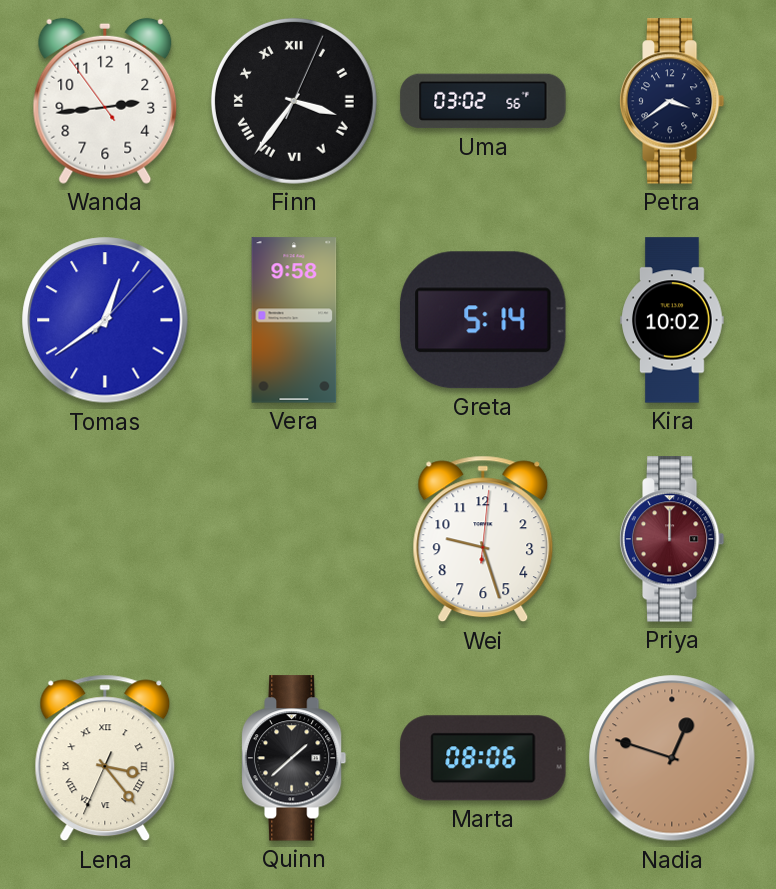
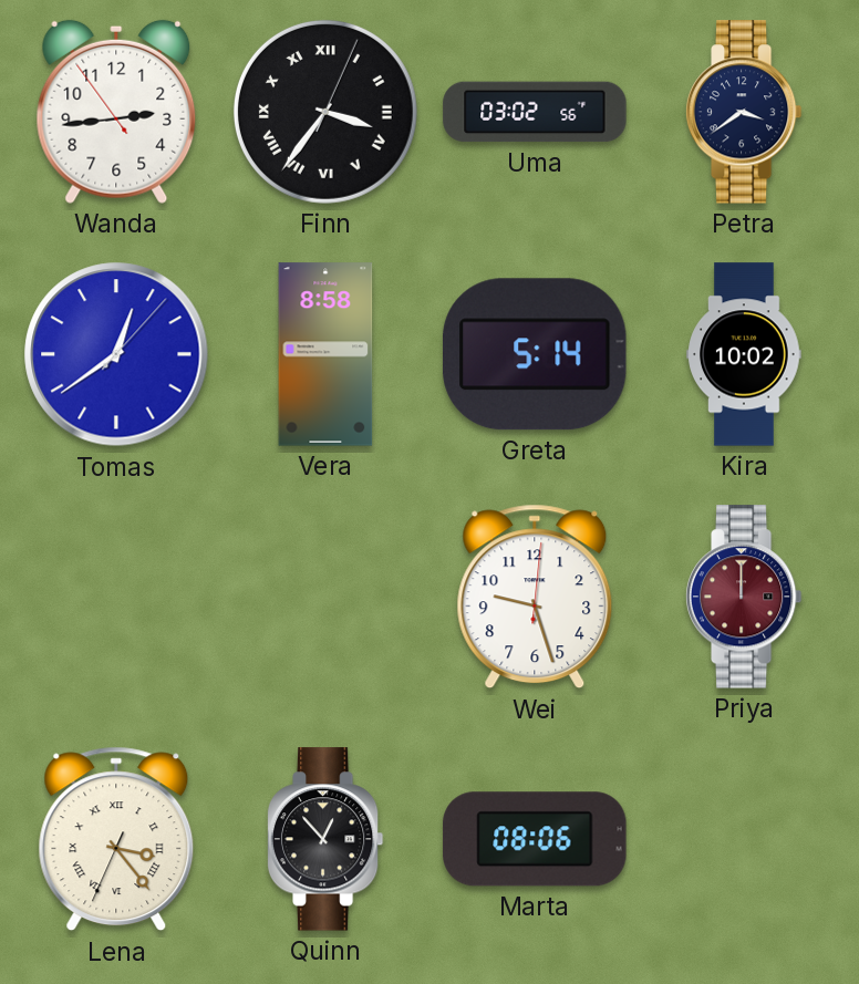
Vera: 9:58 -> 8:58
Quinn: 1:38 -> 12:53
Nadia: 12:48 -> none
